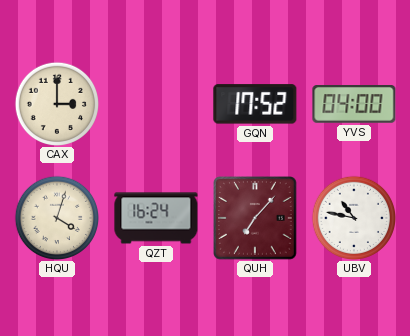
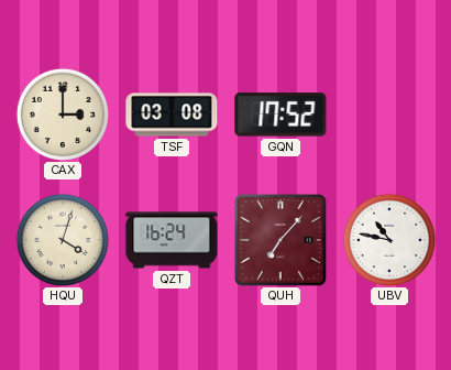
TSF: none -> 03:08
YVS: 04:00 -> none
